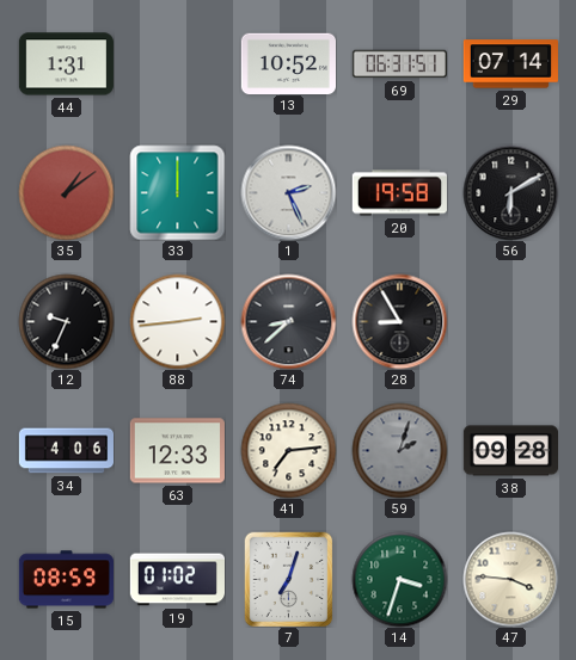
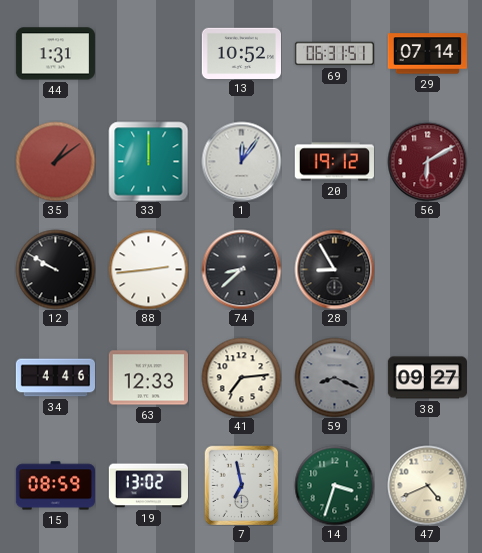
1: 2:26 -> 12:06
20: 19:58 -> 19:12
56 dial: black -> burgundy
12: 9:34 -> 9:50
34: 4:06 -> 4:46
59: 2:03 -> 8:19
38: 09:28 -> 09:27
19: 01:02 -> 13:02
7: 7:03 -> 6:58
47: 3:46 -> 4:41
